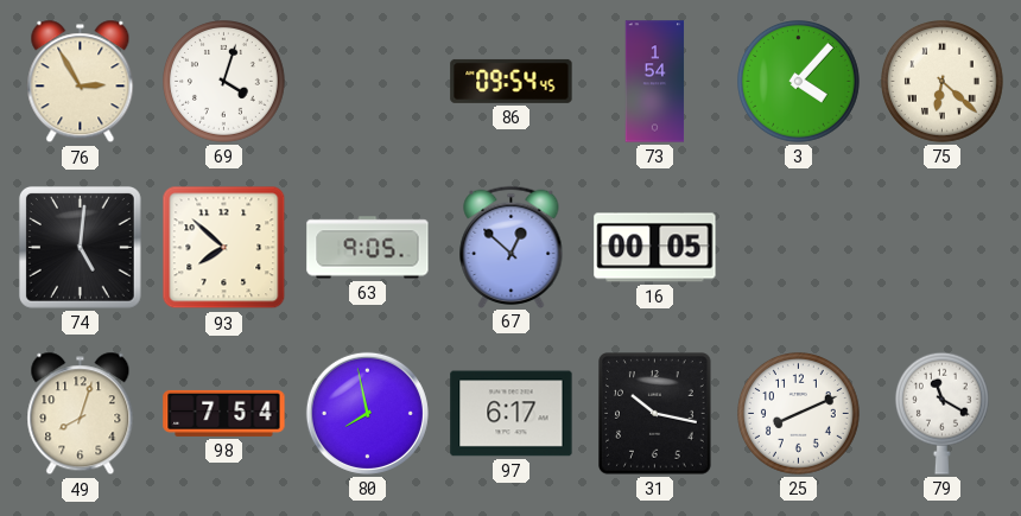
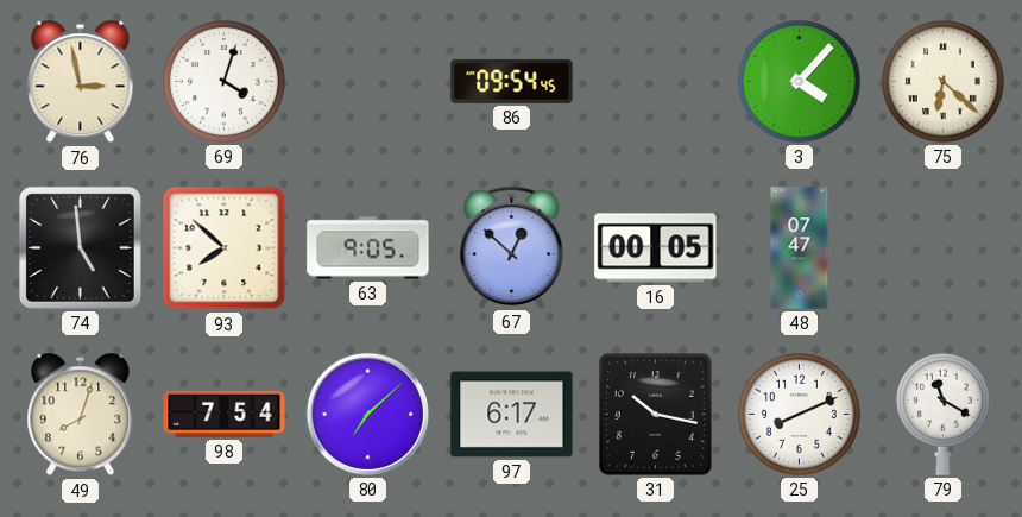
76: 2:55 -> 2:58
73: 1:54 -> none
74: 5:01 -> 4:59
48: none -> 07:47
80: 7:58 -> 7:08
